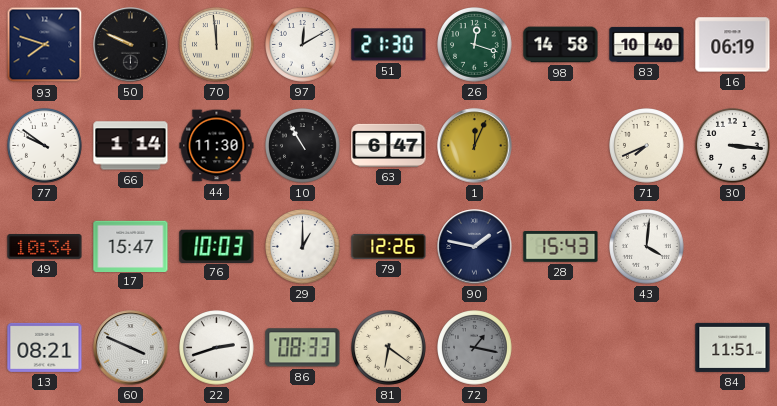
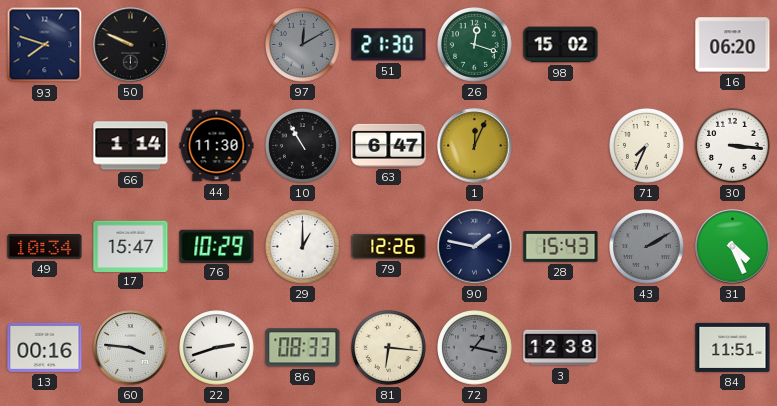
70: 11:59 -> none
97 dial: white -> grey
98: 14:58 -> 15:02
83: 10:40 -> none
16: 06:19 -> 06:20
77: 9:51 -> none
71: 7:41 -> 7:34
76: 10:03 -> 10:29
43: 4:01 -> 2:10
43 dial: white -> grey
31: none -> 4:26
13: 08:21 -> 00:16
60: 3:49 -> 3:46
81: 6:21 -> 6:16
3: none -> 12:38
